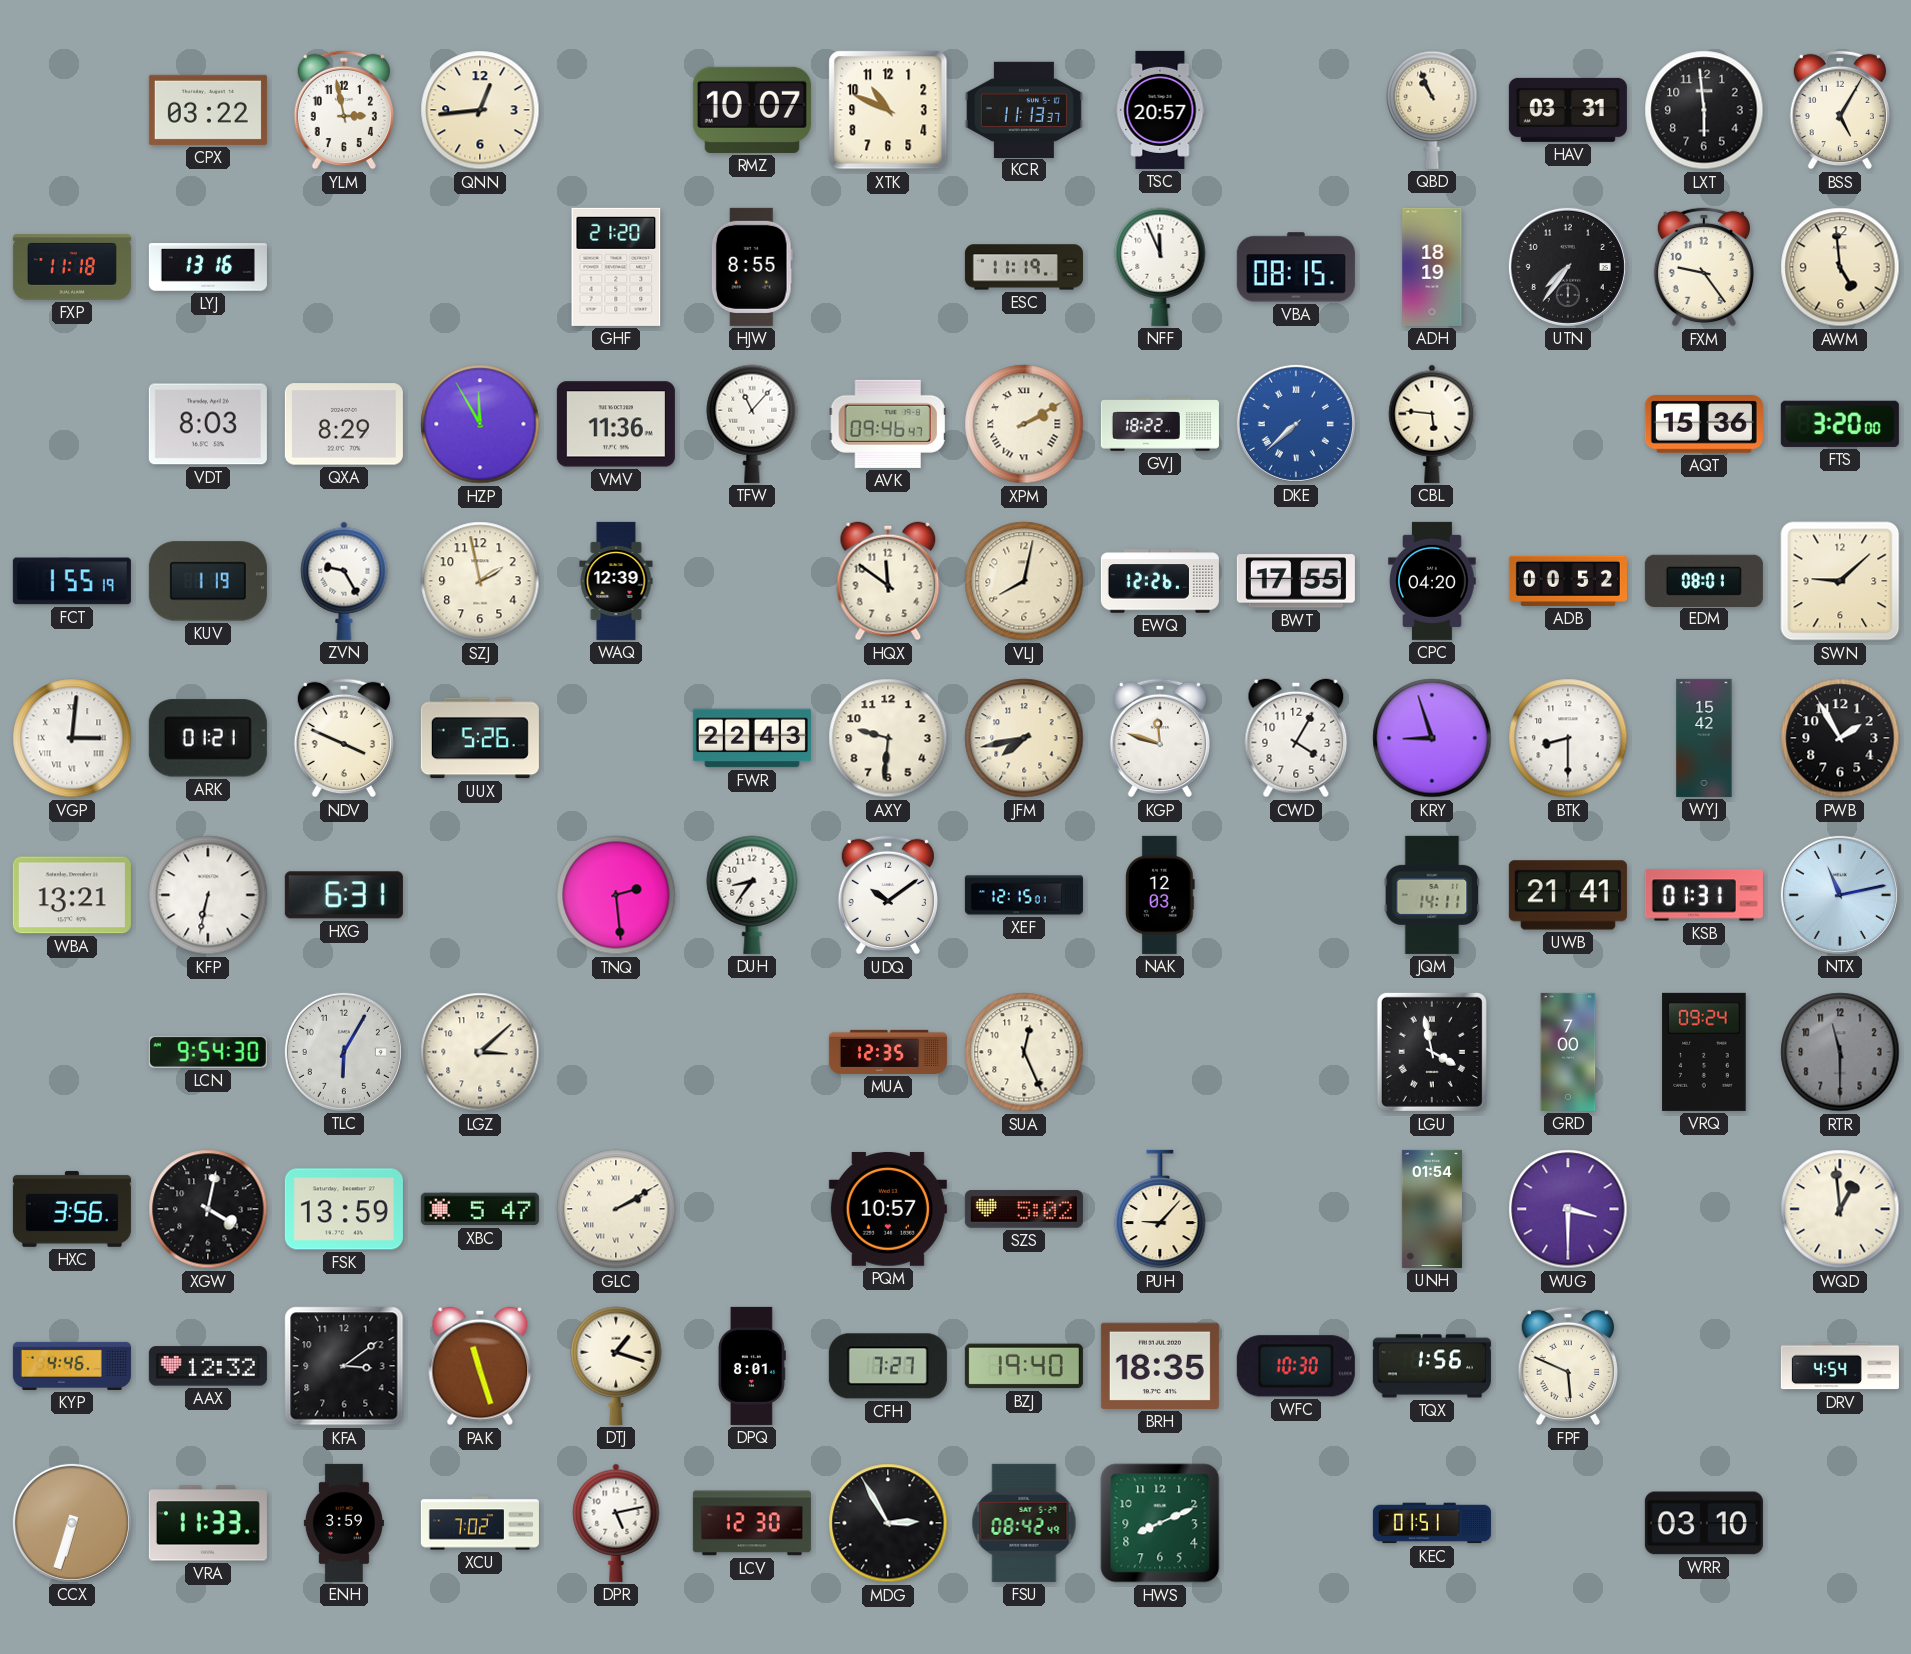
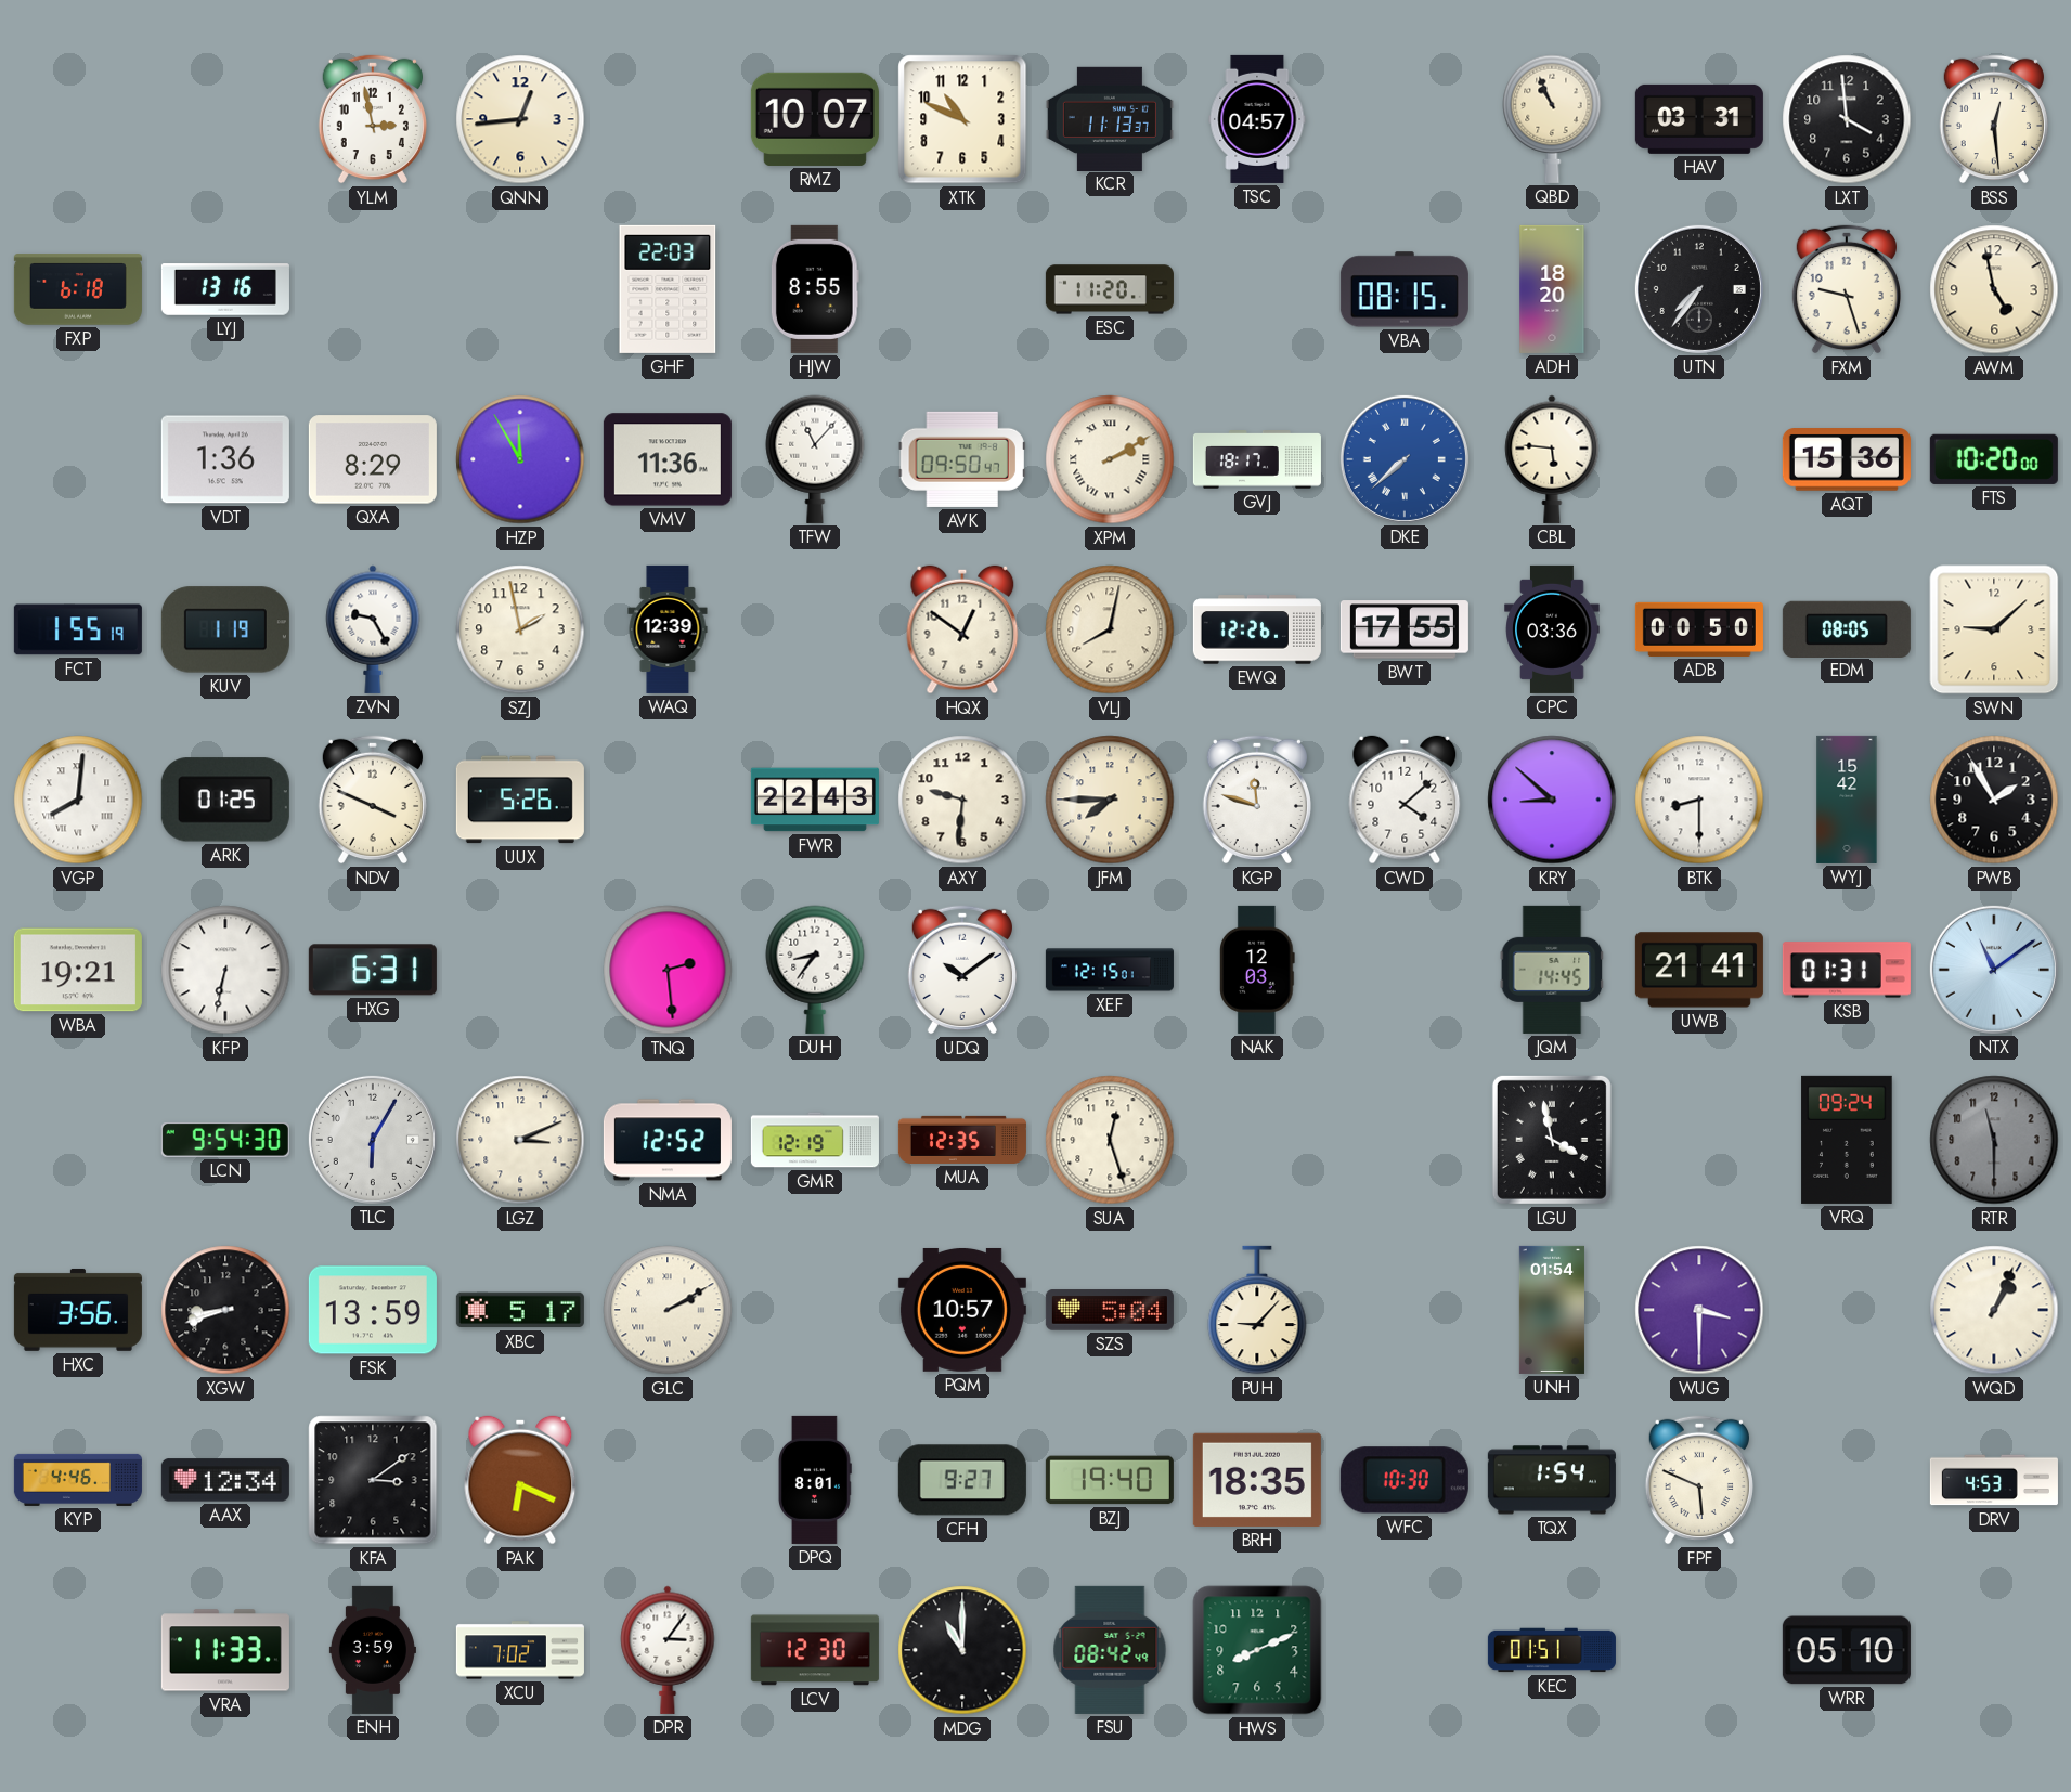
CPX: 03:22 -> none
TSC: 20:57 -> 04:57
LXT: 5:59 -> 3:59
BSS: 5:05 -> 12:29
FXP: 11:18 -> 6:18
GHF: 21:20 -> 22:03
ESC: 11:19 -> 11:20
NFF: 11:56 -> none
ADH: 18:19 -> 18:20
FXM: 9:24 -> 9:27
AWM: 4:59 -> 4:58
VDT: 8:03 -> 1:36
AVK: 09:46 -> 09:50
GVJ: 18:22 -> 18:17
FTS: 3:20 -> 10:20
HQX: 11:51 -> 12:51
CPC: 04:20 -> 03:36
ADB: 00:52 -> 00:50
EDM: 08:01 -> 08:05
VGP: 3:01 -> 8:01
ARK: 01:21 -> 01:25
JFM: 7:43 -> 7:45
CWD: 4:05 -> 4:08
KRY: 8:57 -> 8:52
WBA: 13:21 -> 19:21
JQM: 14:11 -> 14:45
NTX: 11:13 -> 11:09
LGZ: 3:08 -> 3:11
NMA: none -> 12:52
GMR: none -> 12:19
SUA: 12:26 -> 12:27
GRD: 7:00 -> none
XGW: 4:02 -> 8:42
XBC: 5:47 -> 5:17
SZS: 5:02 -> 5:04
WQD: 12:59 -> 1:04
AAX: 12:32 -> 12:34
PAK: 11:27 -> 6:19
DTJ: 1:18 -> none
CFH: 7:27 -> 9:27
TQX: 1:56 -> 1:54
DRV: 4:54 -> 4:53
CCX: 6:33 -> none
DPR: 5:13 -> 3:06
MDG: 2:55 -> 11:00
WRR: 03:10 -> 05:10
